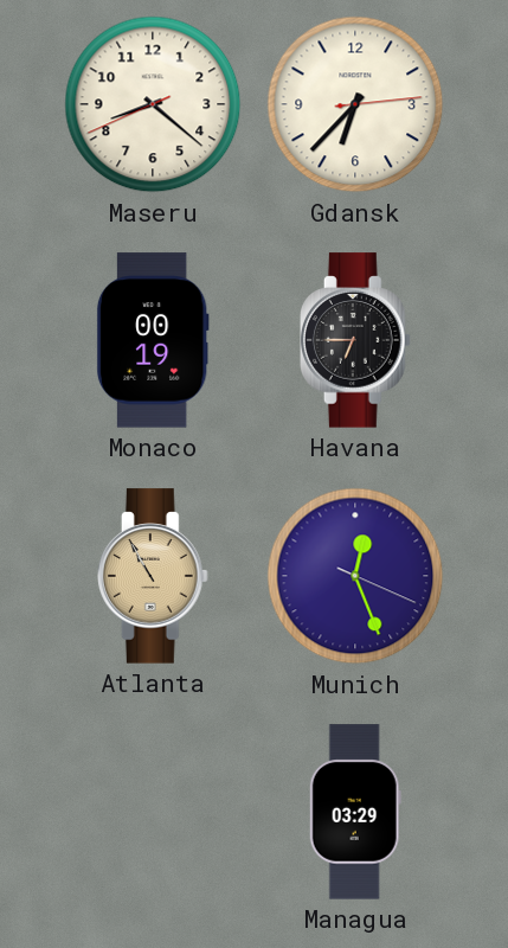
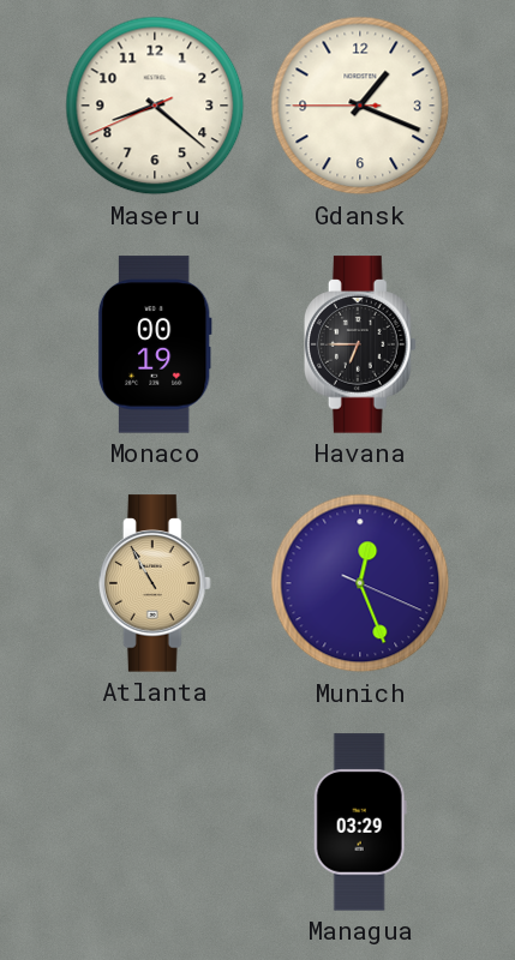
Gdansk: 6:37 -> 1:18
